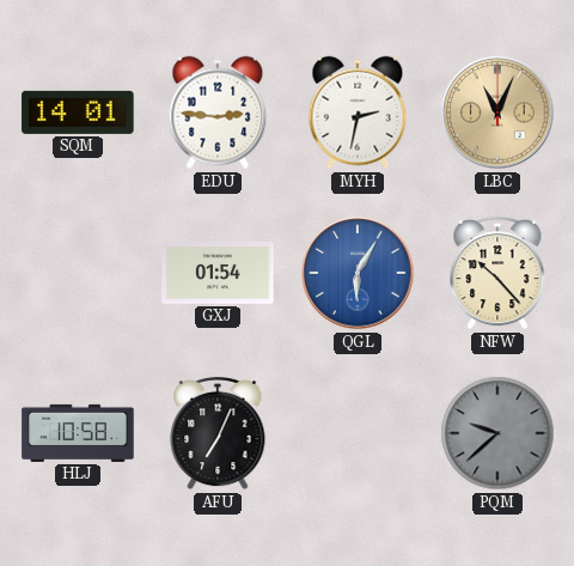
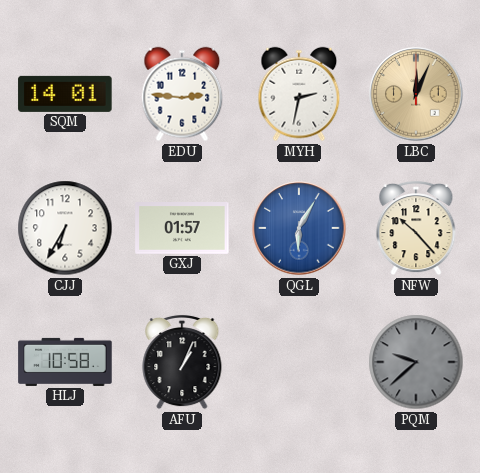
LBC: 11:04 -> 12:04
CJJ: none -> 6:35
GXJ: 01:54 -> 01:57
AFU: 7:04 -> 1:04
